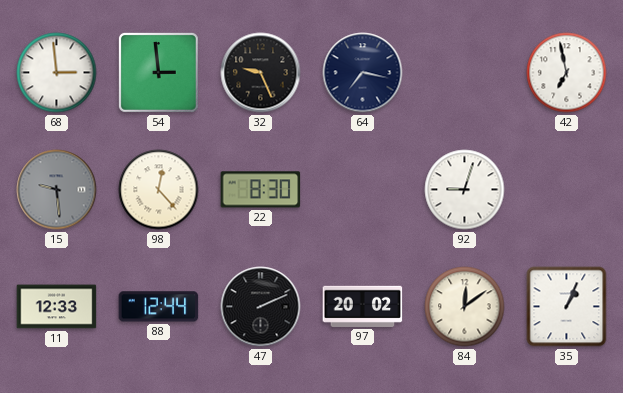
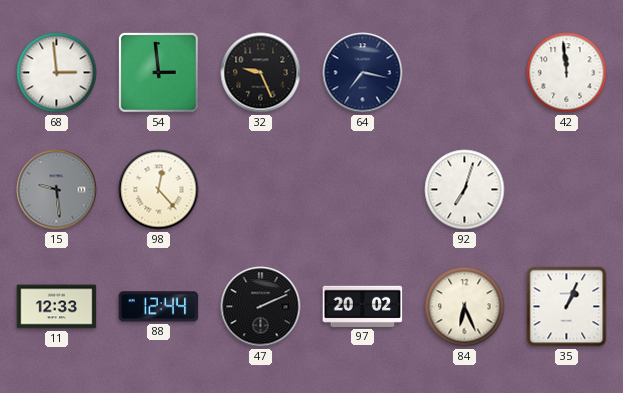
42: 6:58 -> 11:59
22: 8:30 -> none
92: 9:03 -> 7:03
84: 12:09 -> 6:26
